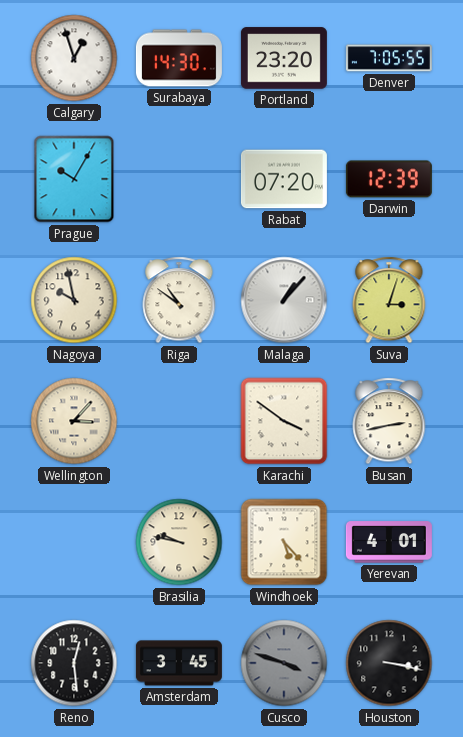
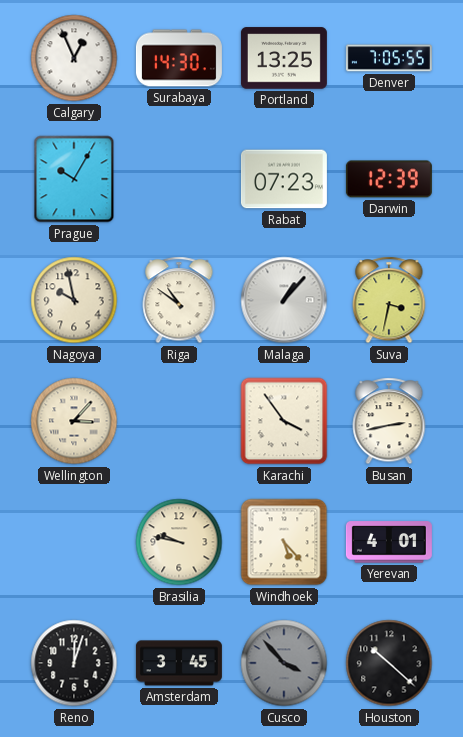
Calgary: 12:57 -> 12:56
Portland: 23:20 -> 13:25
Rabat: 07:20 -> 07:23
Suva: 3:03 -> 3:32
Karachi: 3:51 -> 3:54
Reno: 12:29 -> 12:03
Cusco: 3:48 -> 3:53
Houston: 3:17 -> 10:22
